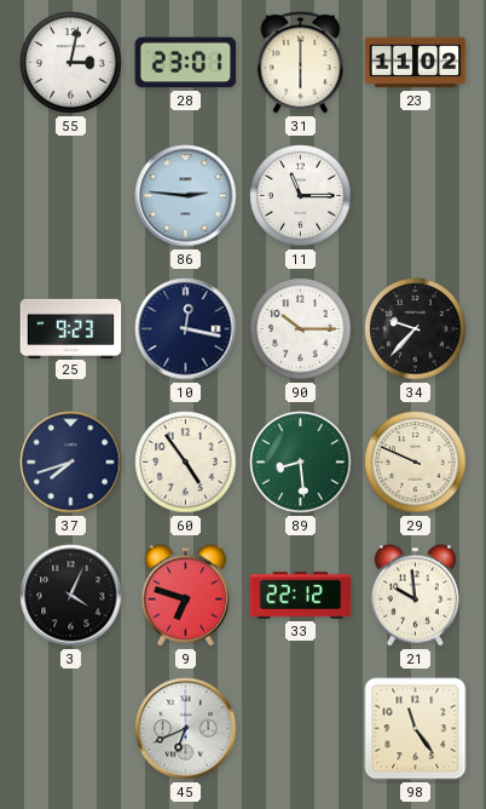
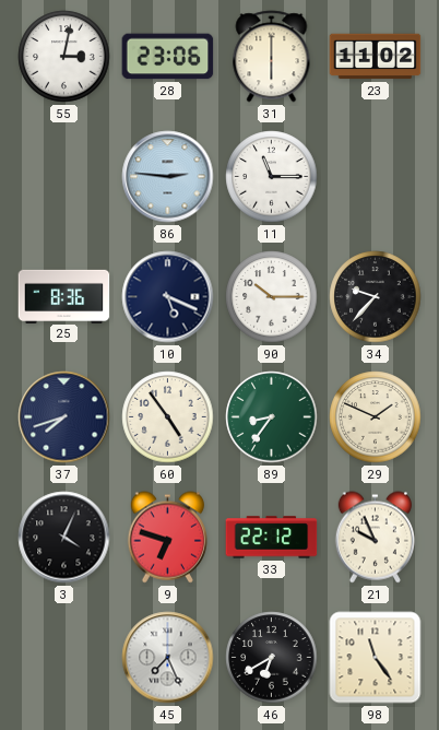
28: 23:01 -> 23:06
25: 9:23 -> 8:36
10: 12:17 -> 5:19
89: 8:29 -> 8:36
29: 9:49 -> 1:49
21: 9:59 -> 9:56
45: 6:41 -> 7:26
46: none -> 6:40
